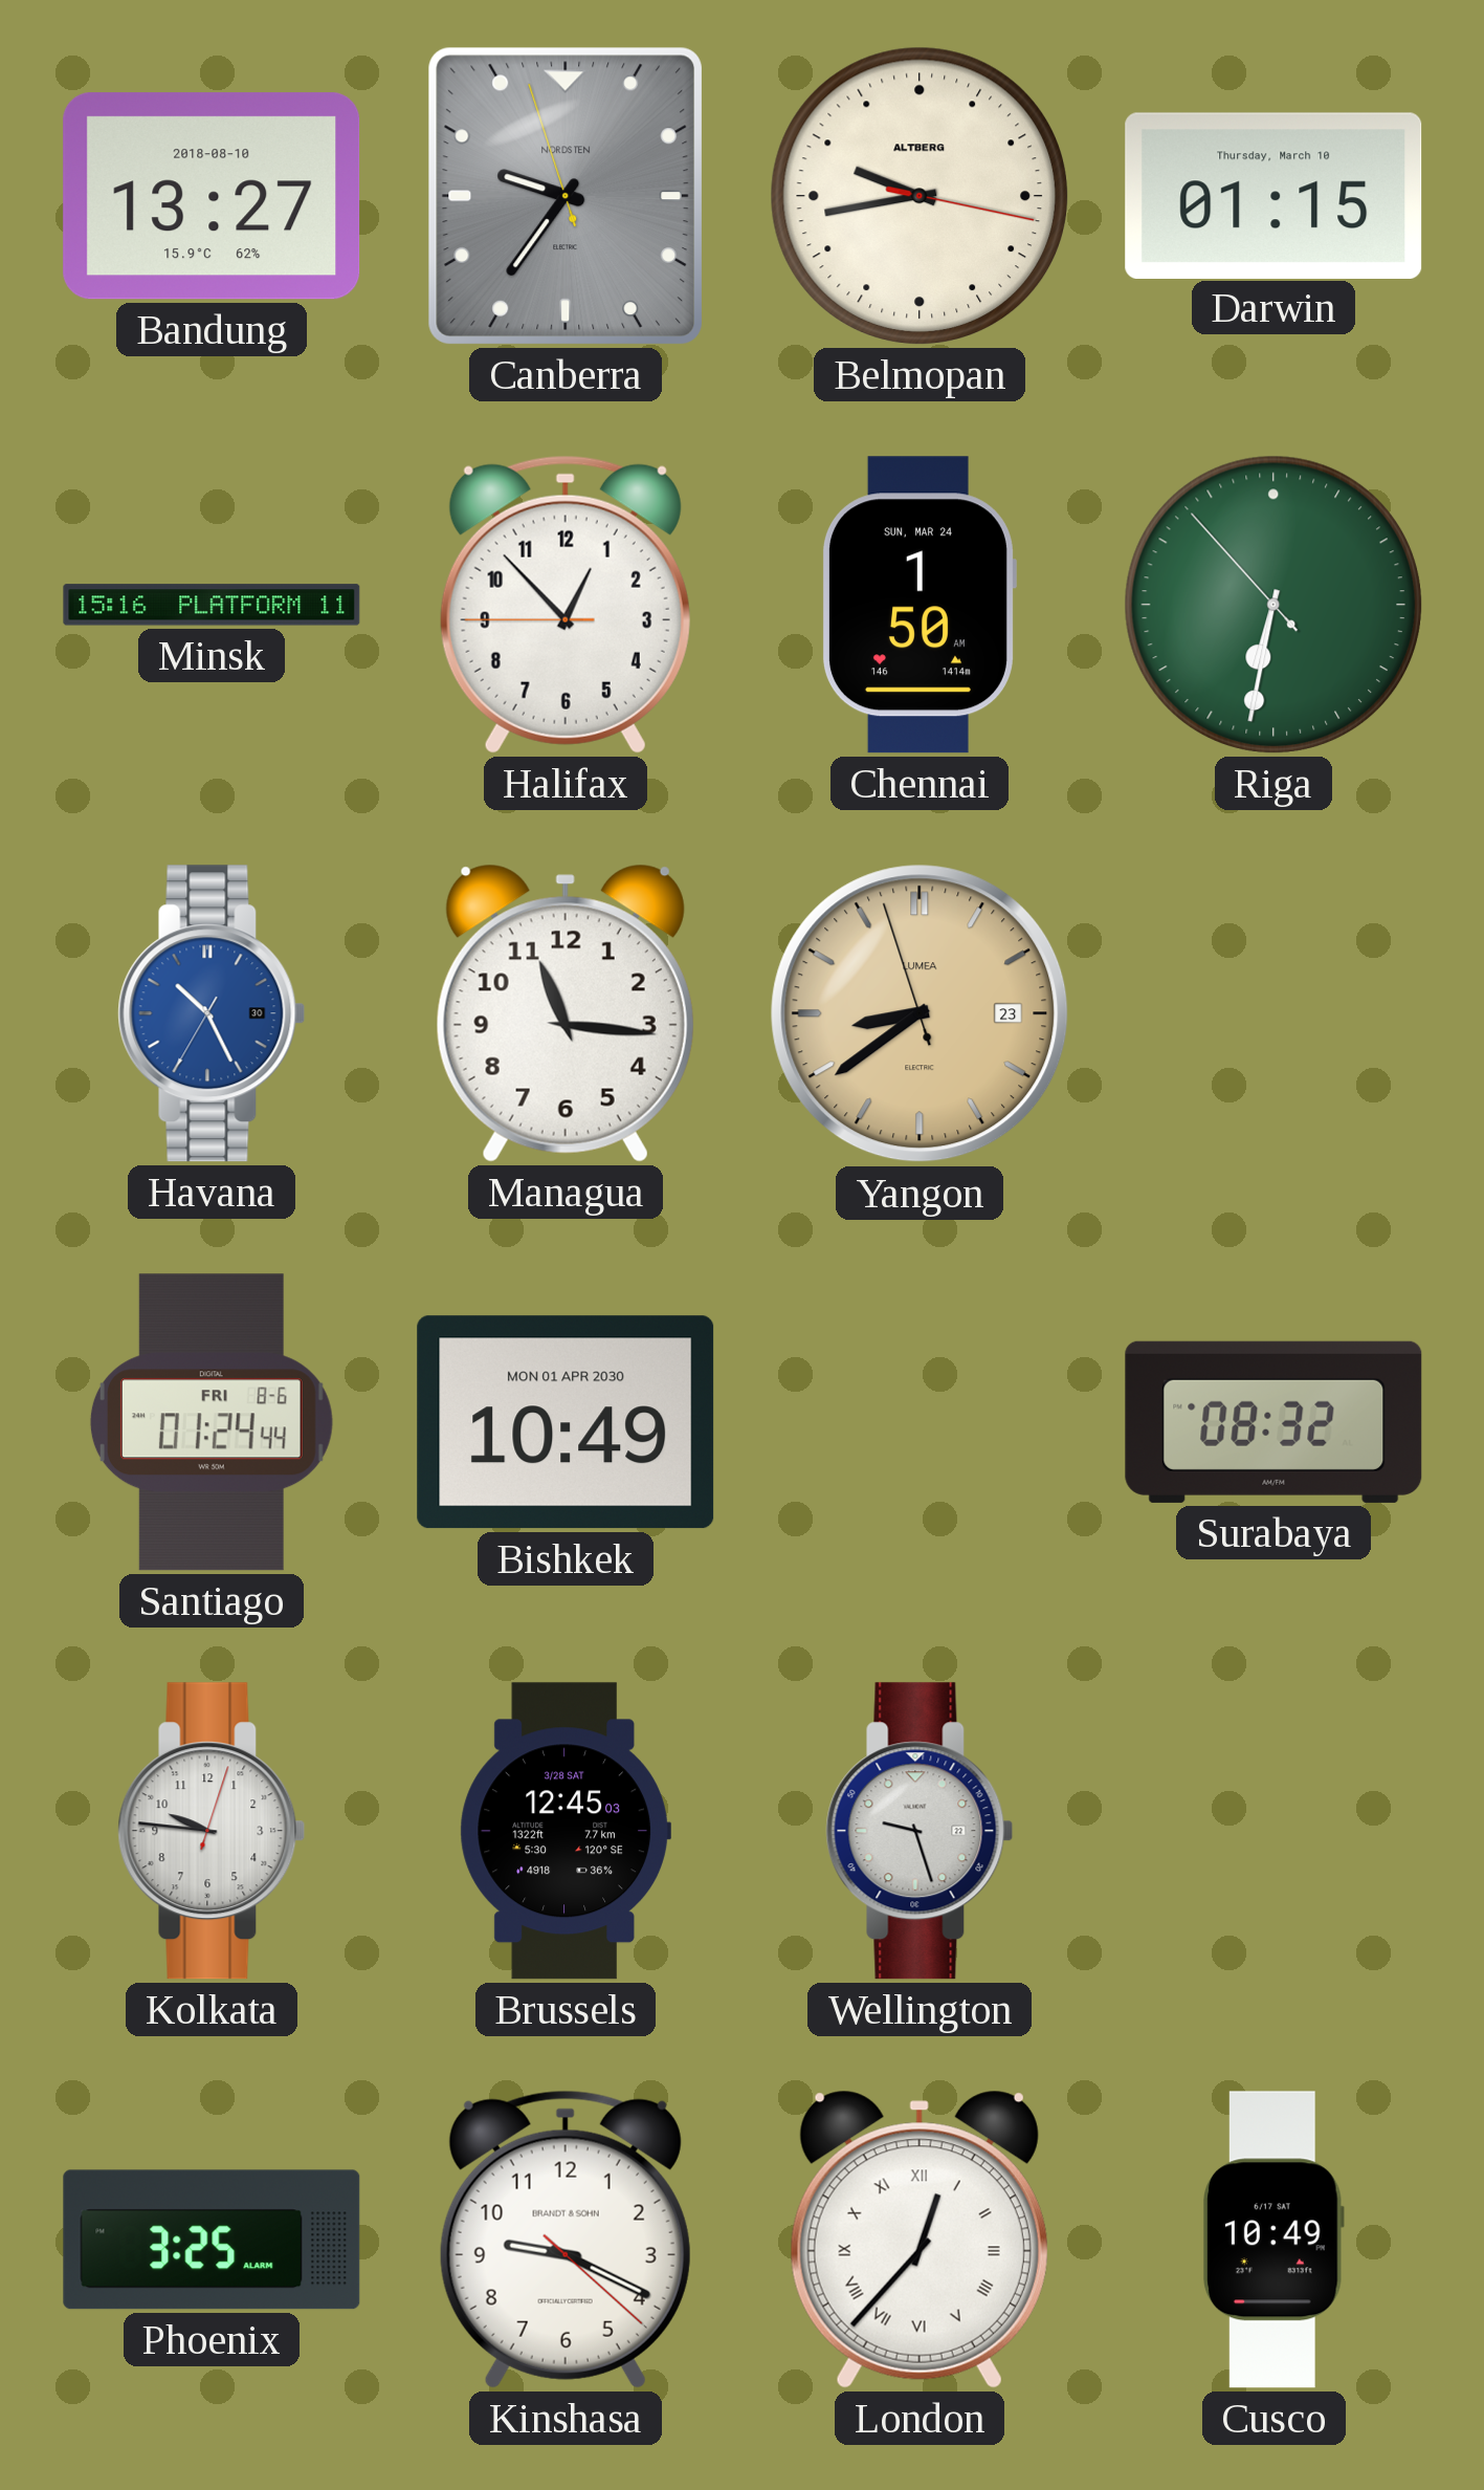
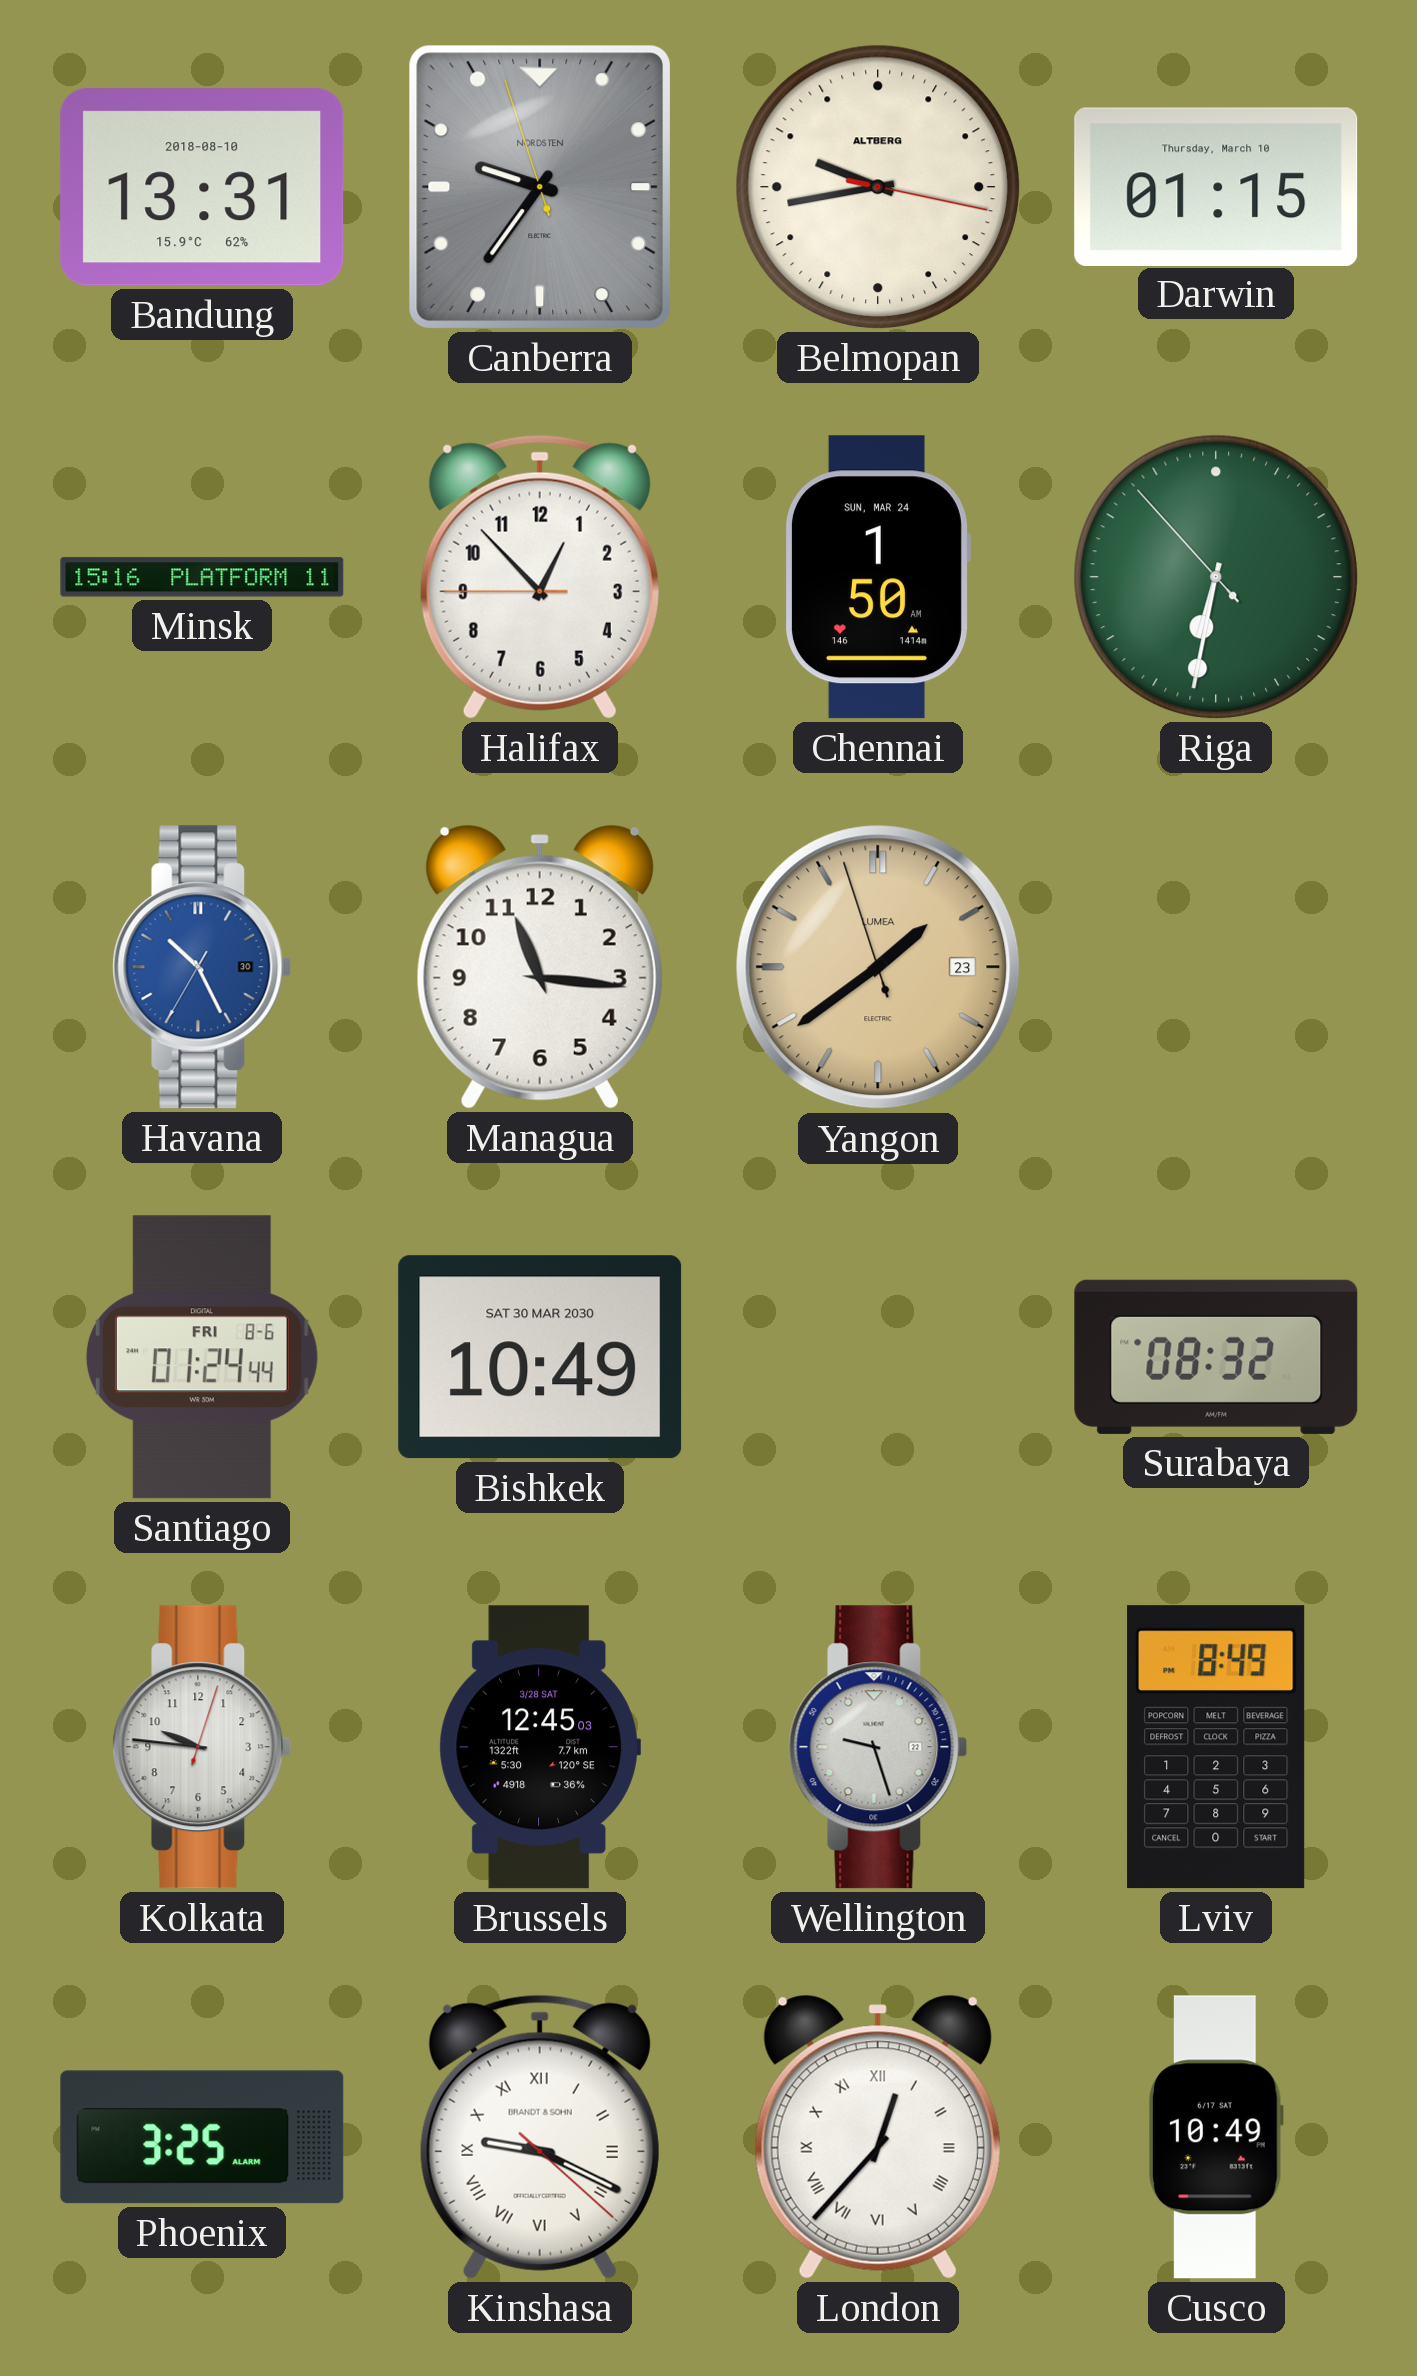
Bandung: 13:27 -> 13:31
Yangon: 8:38 -> 1:38
Bishkek date: MON 01 APR 2030 -> SAT 30 MAR 2030
Lviv: none -> 8:49
Kinshasa numerals: Arabic -> Roman
